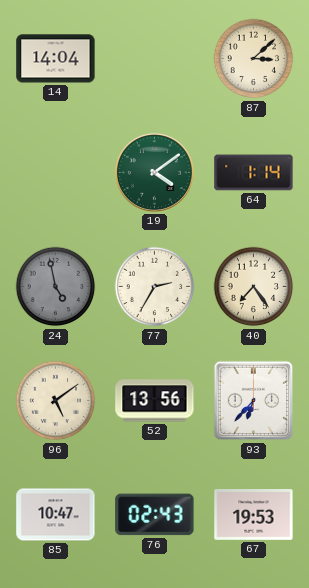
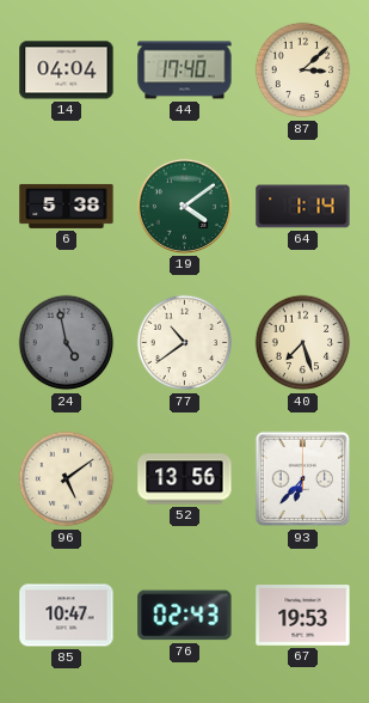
14: 14:04 -> 04:04
44: none -> 17:40
6: none -> 5:38
77: 2:35 -> 10:39
40: 7:24 -> 7:27
